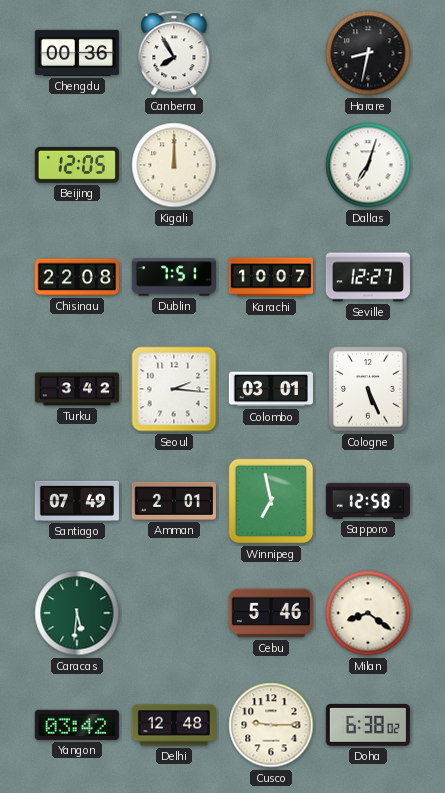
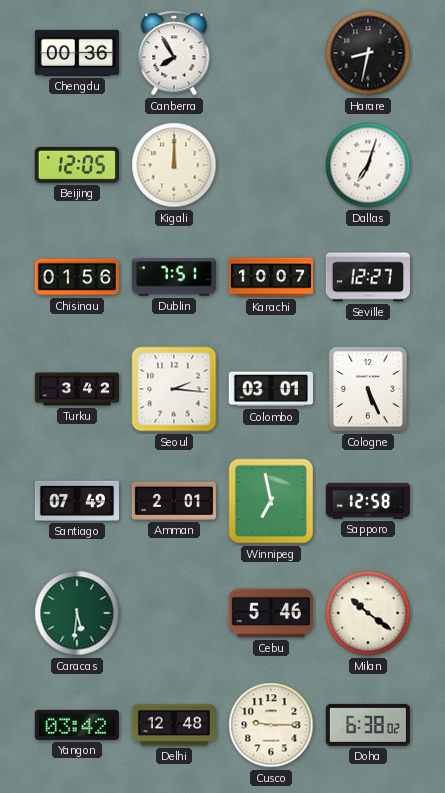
Chisinau: 22:08 -> 01:56
Milan: 8:21 -> 10:21
